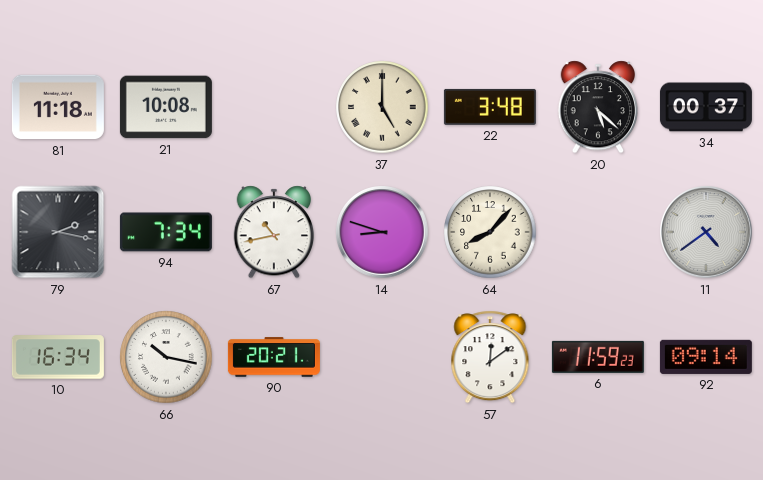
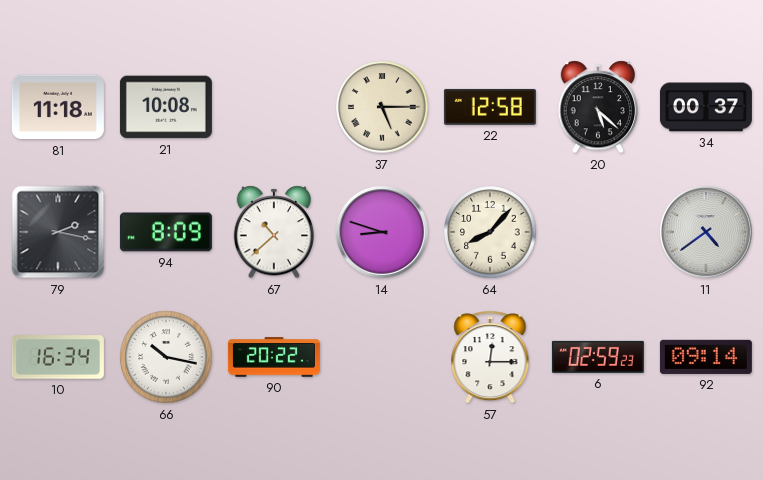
37: 5:00 -> 5:15
22: 3:48 -> 12:58
94: 7:34 -> 8:09
67: 10:43 -> 10:38
90: 20:21 -> 20:22
57: 12:09 -> 12:15
6: 11:59 -> 02:59
